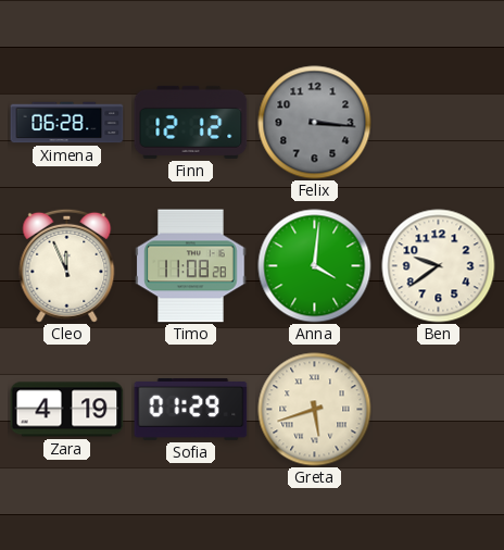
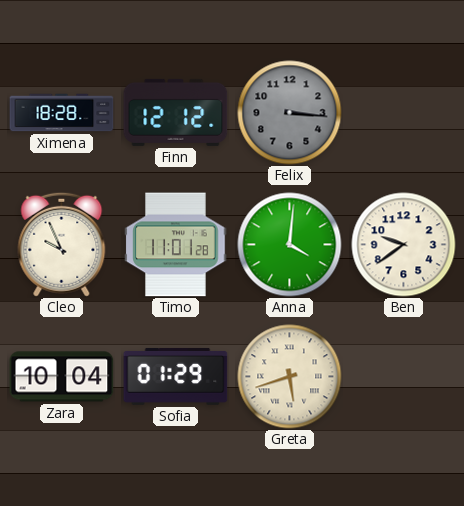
Ximena: 06:28 -> 18:28
Cleo: 11:56 -> 9:56
Timo: 11:08 -> 11:01
Zara: 4:19 -> 10:04
